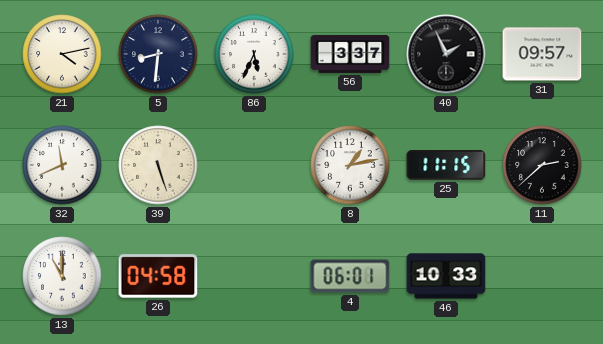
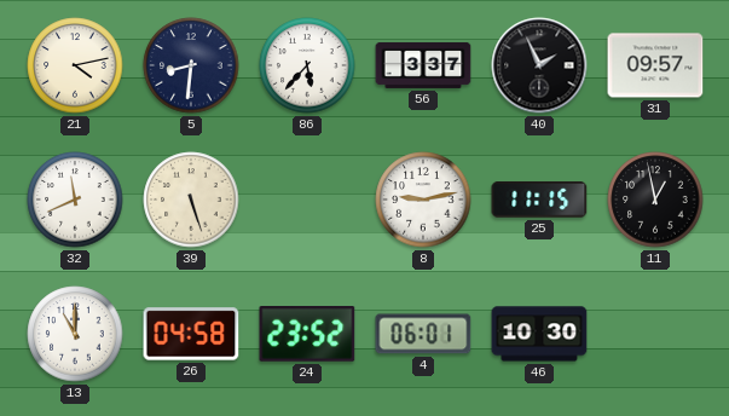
86: 5:34 -> 5:37
8: 1:13 -> 9:13
11: 2:38 -> 12:58
24: none -> 23:52
46: 10:33 -> 10:30
